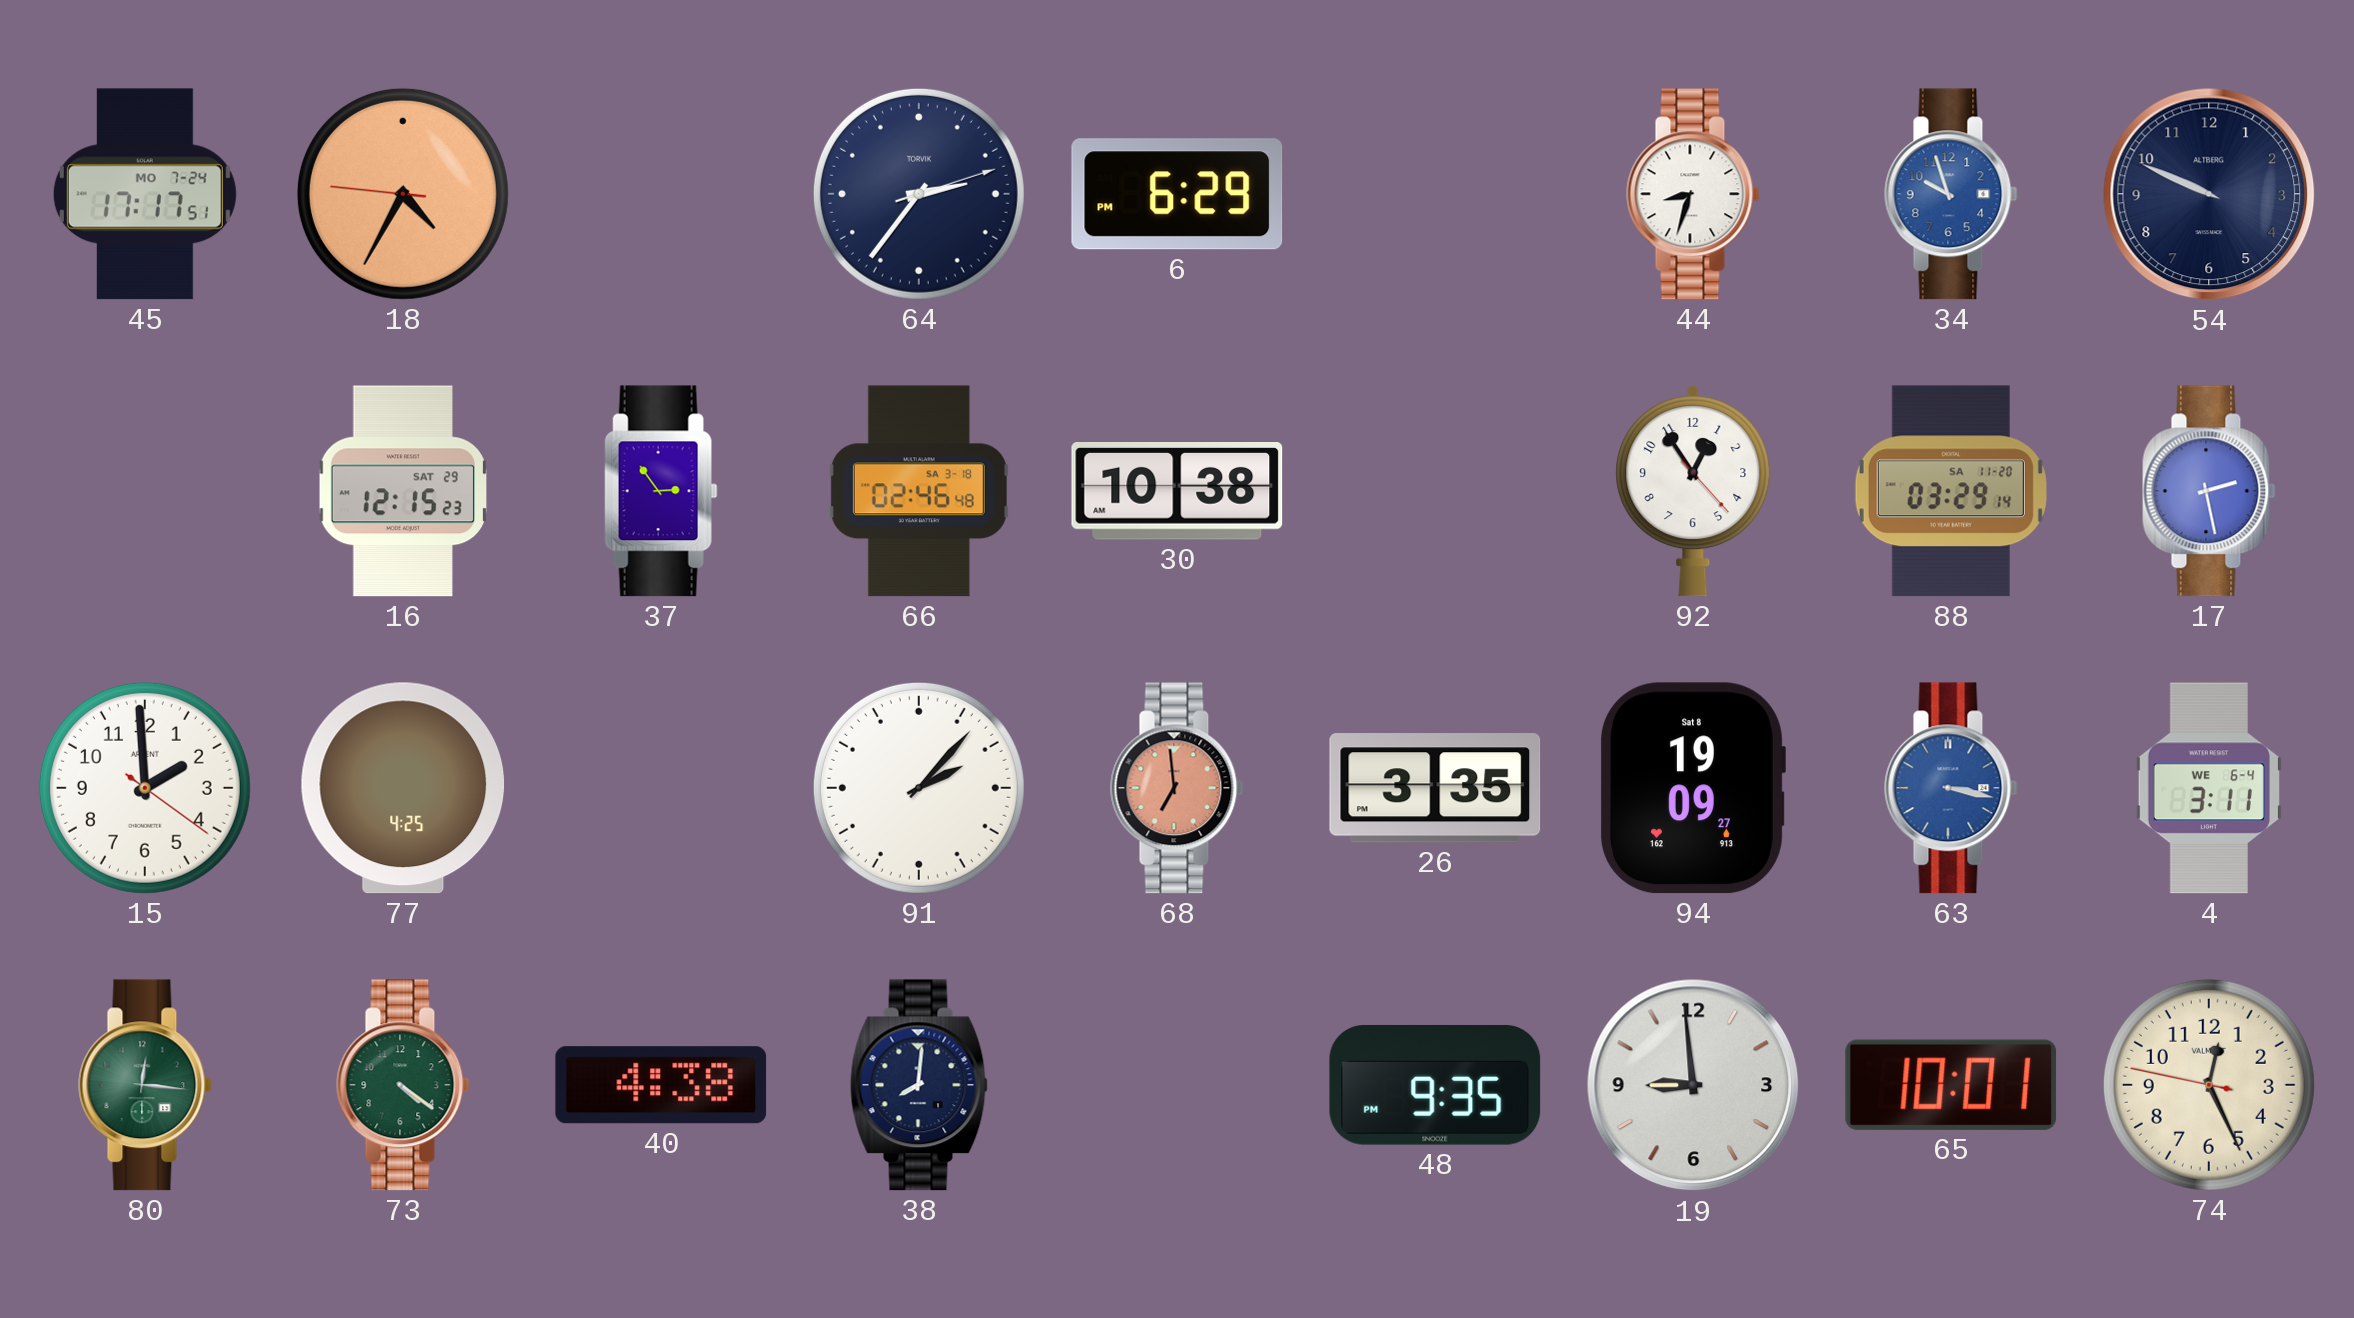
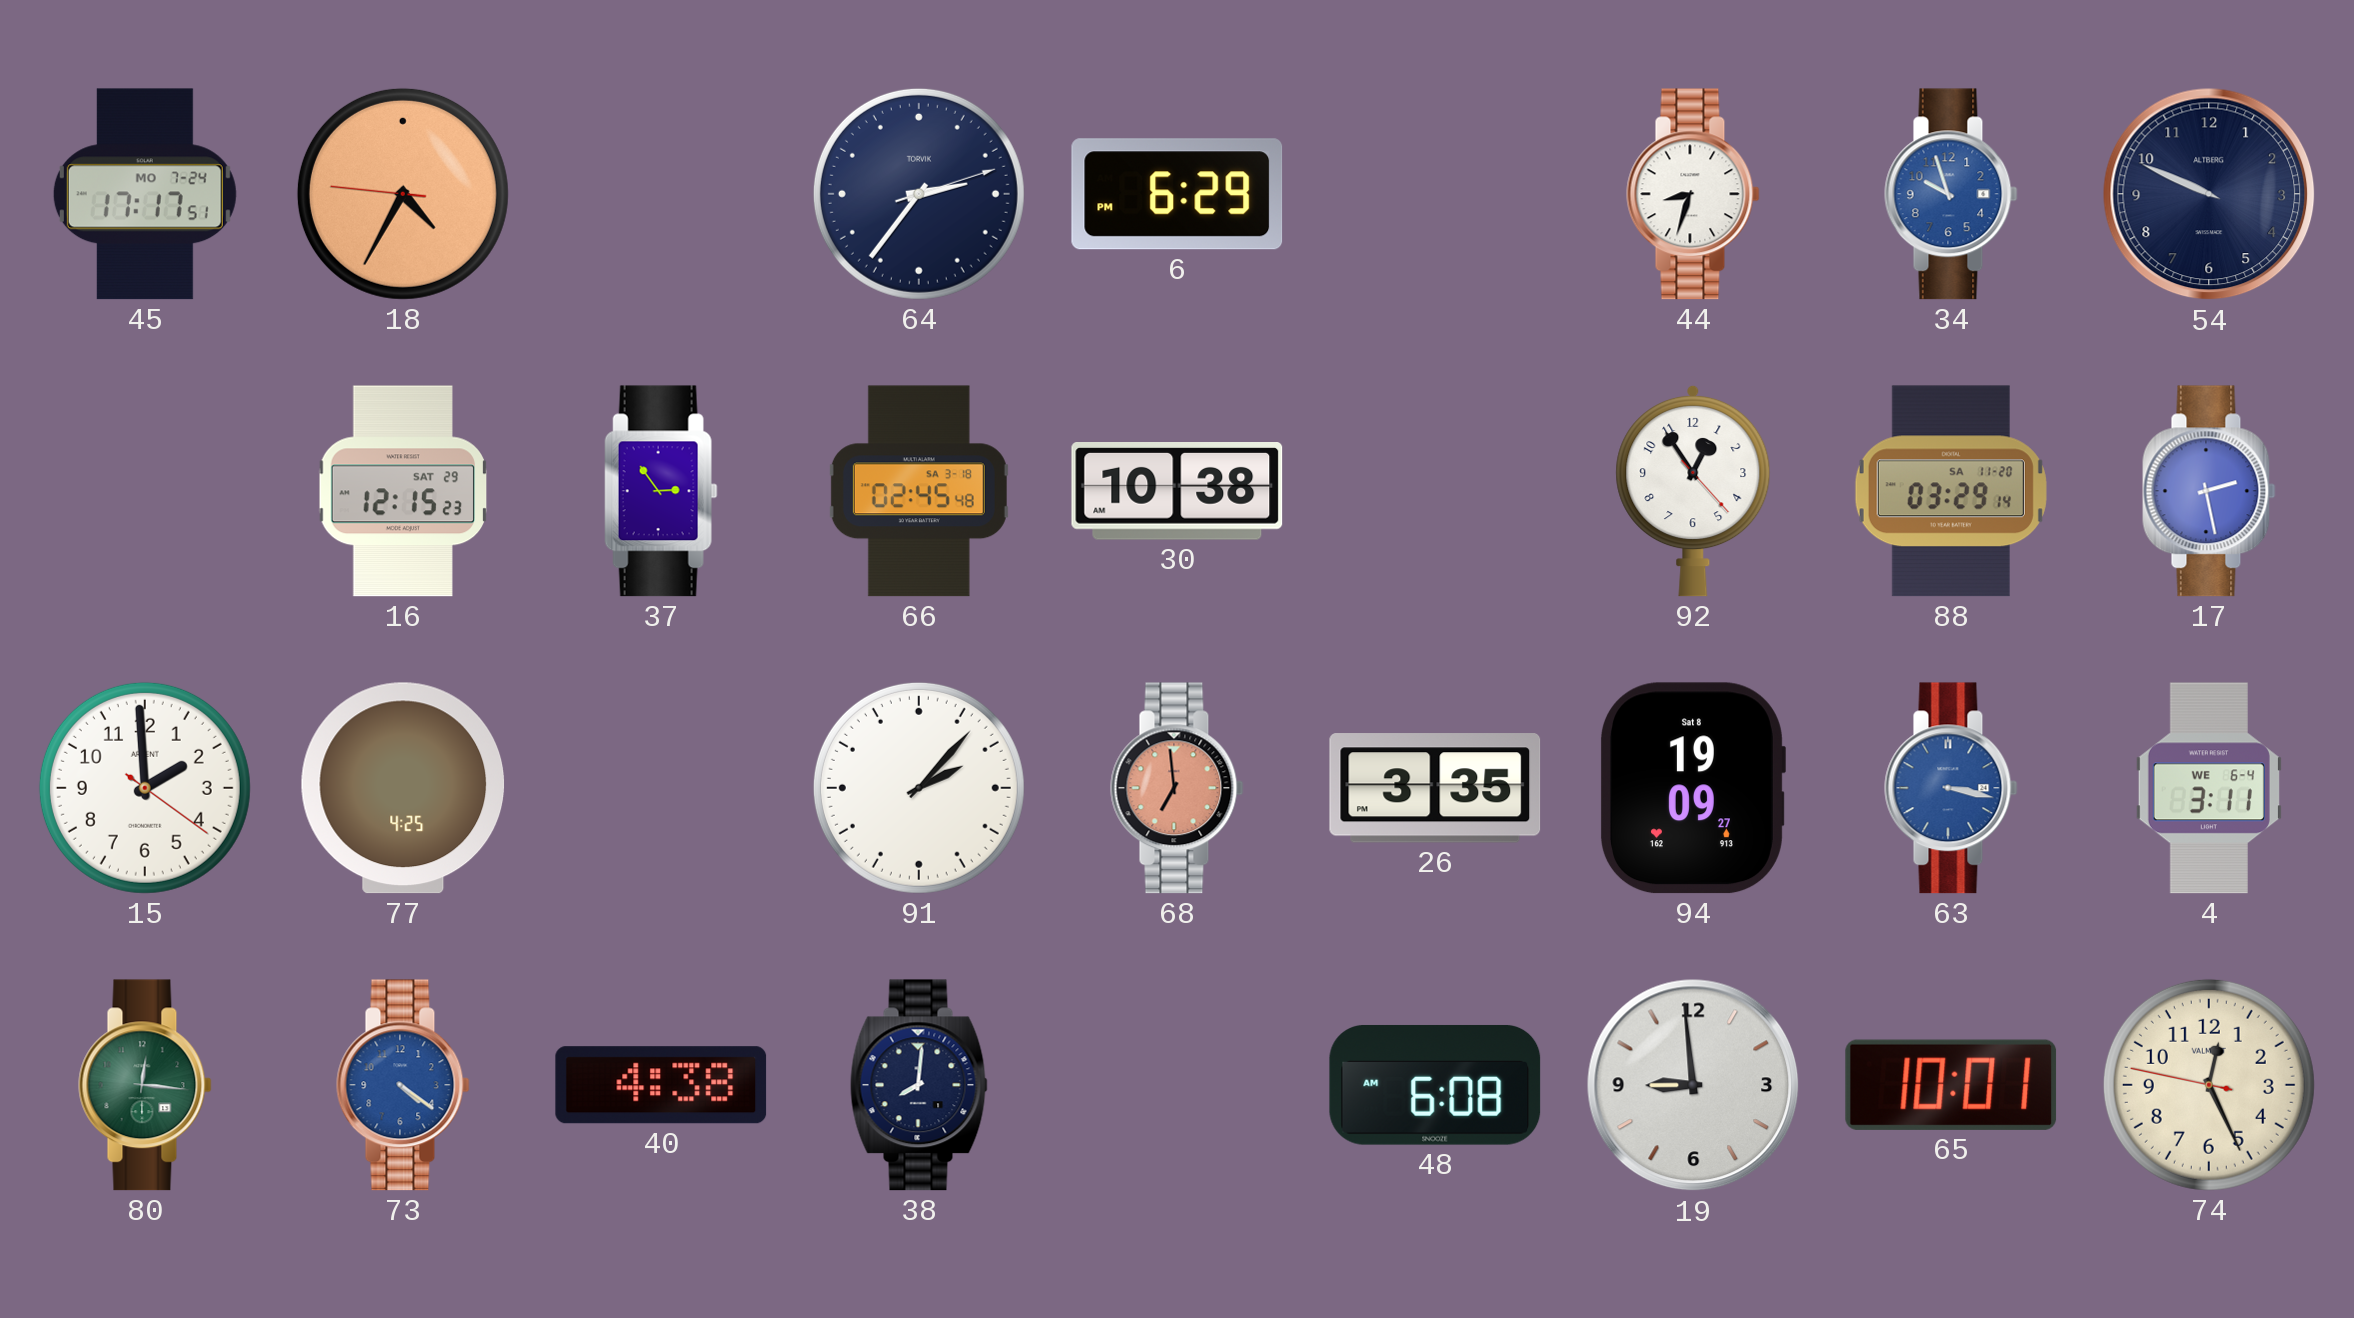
66: 02:46 -> 02:45
73 dial: green -> blue
48: 9:35 -> 6:08
